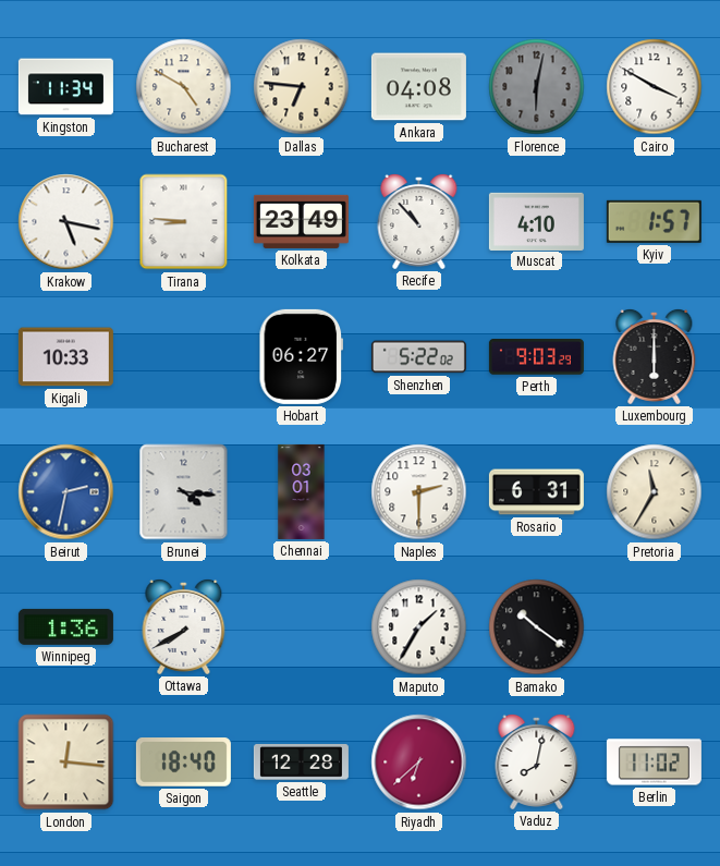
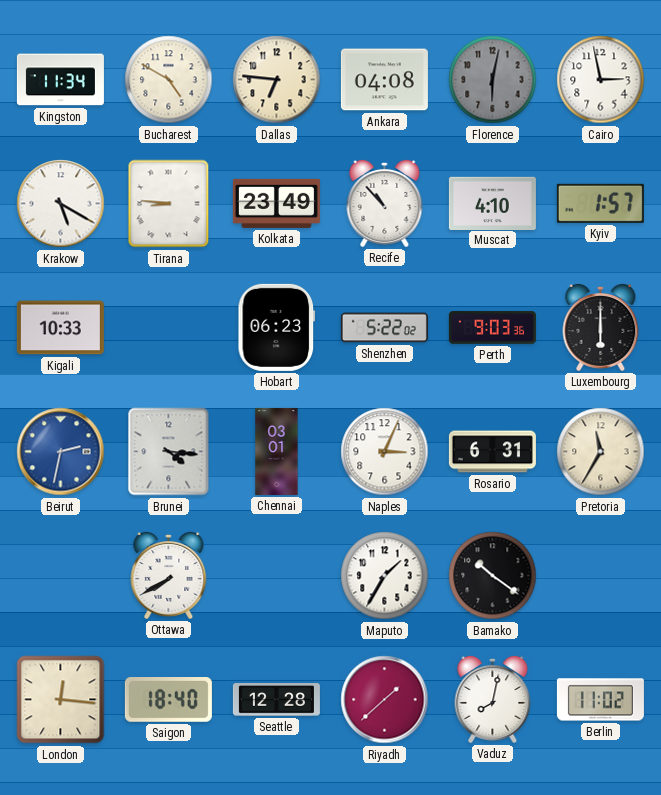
Cairo: 3:50 -> 2:58
Krakow: 5:17 -> 5:20
Hobart: 06:27 -> 06:23
Perth: 9:03:29 -> 9:03:36
Naples: 2:30 -> 3:04
Winnipeg: 1:36 -> none
Riyadh: 6:38 -> 1:38
